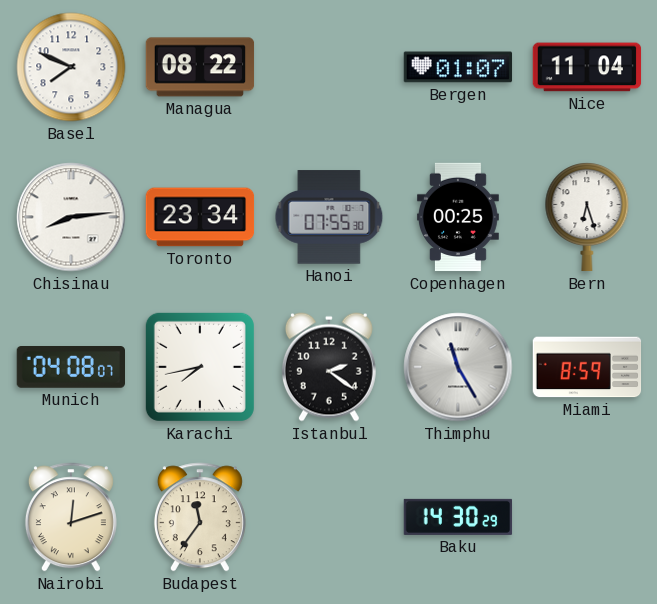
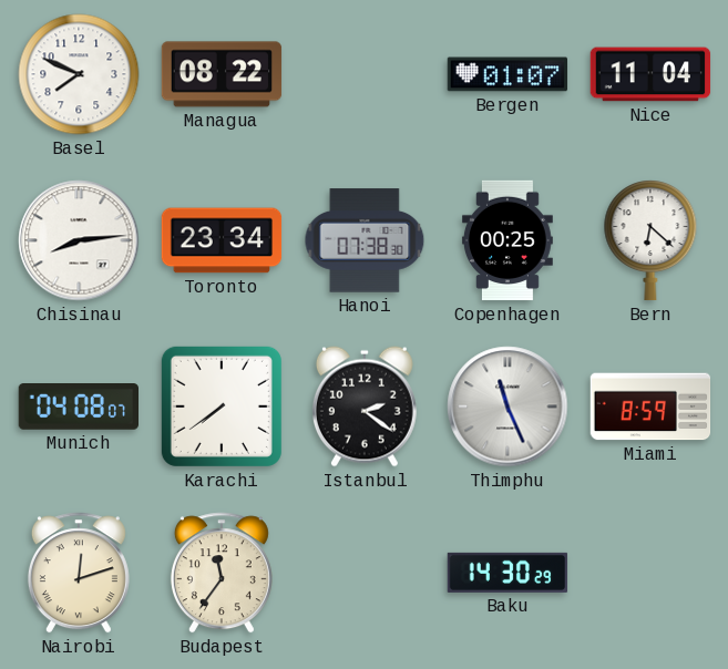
Hanoi: 07:55 -> 07:38
Bern: 6:27 -> 6:22
Karachi: 7:43 -> 7:39
Thimphu: 11:25 -> 11:26
